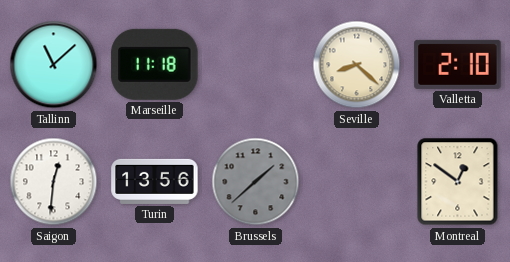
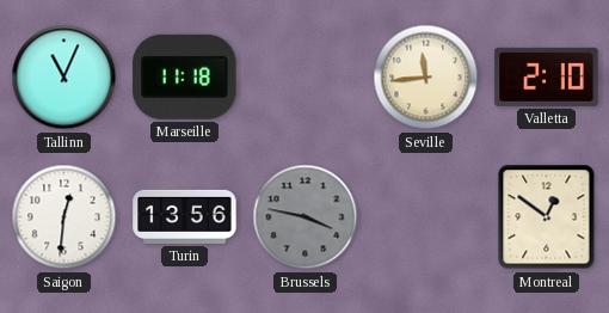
Tallinn: 11:08 -> 11:04
Seville: 8:22 -> 11:44
Brussels: 1:38 -> 3:47
